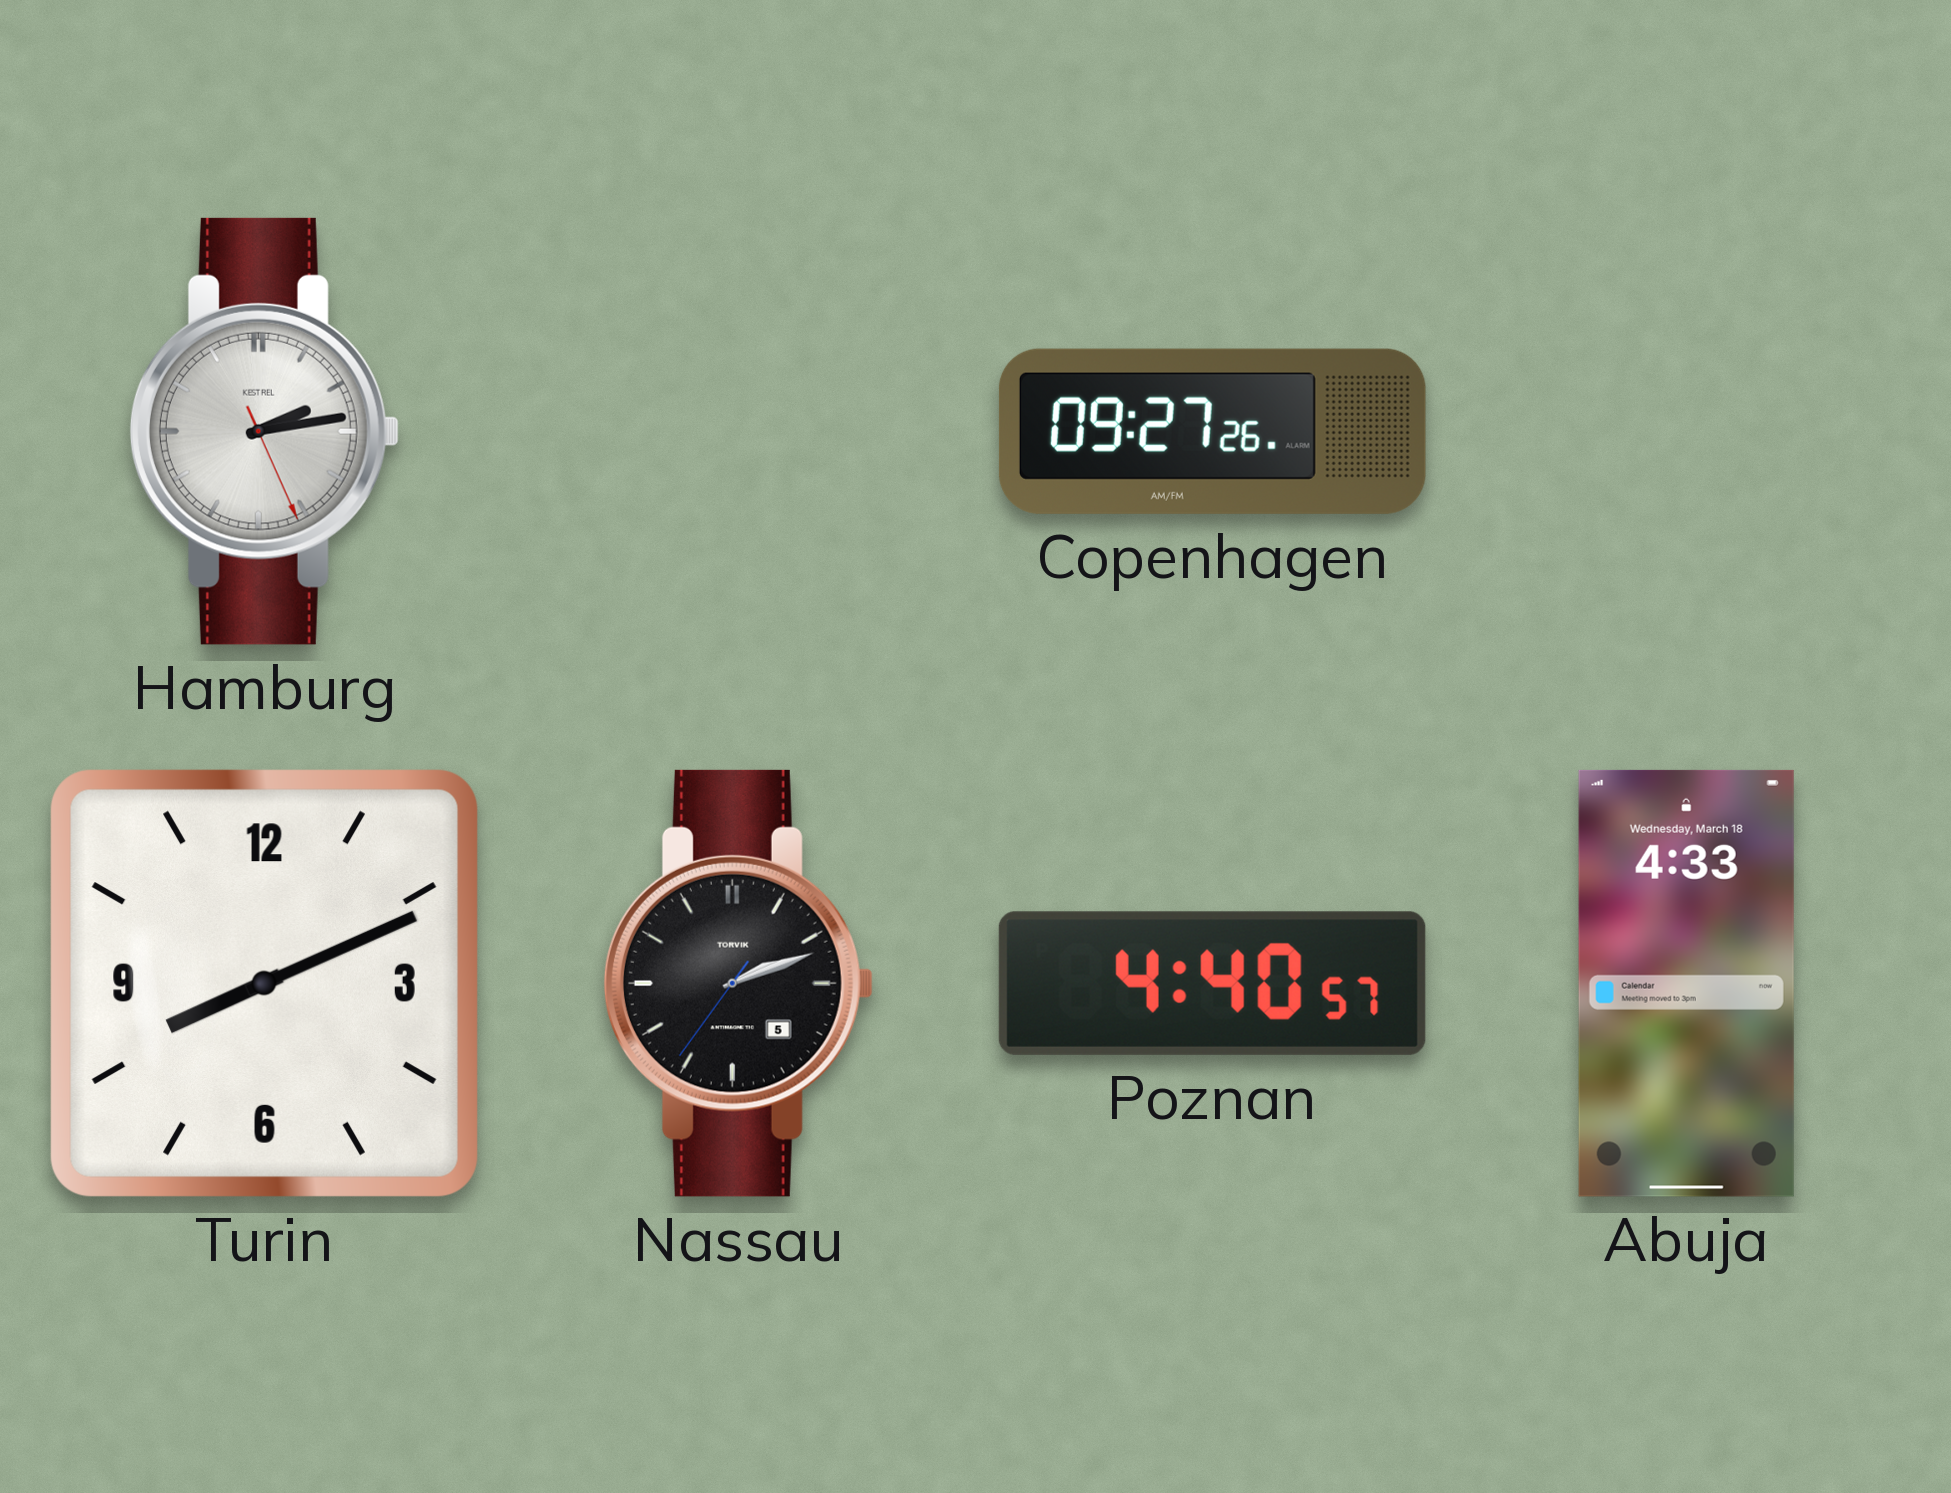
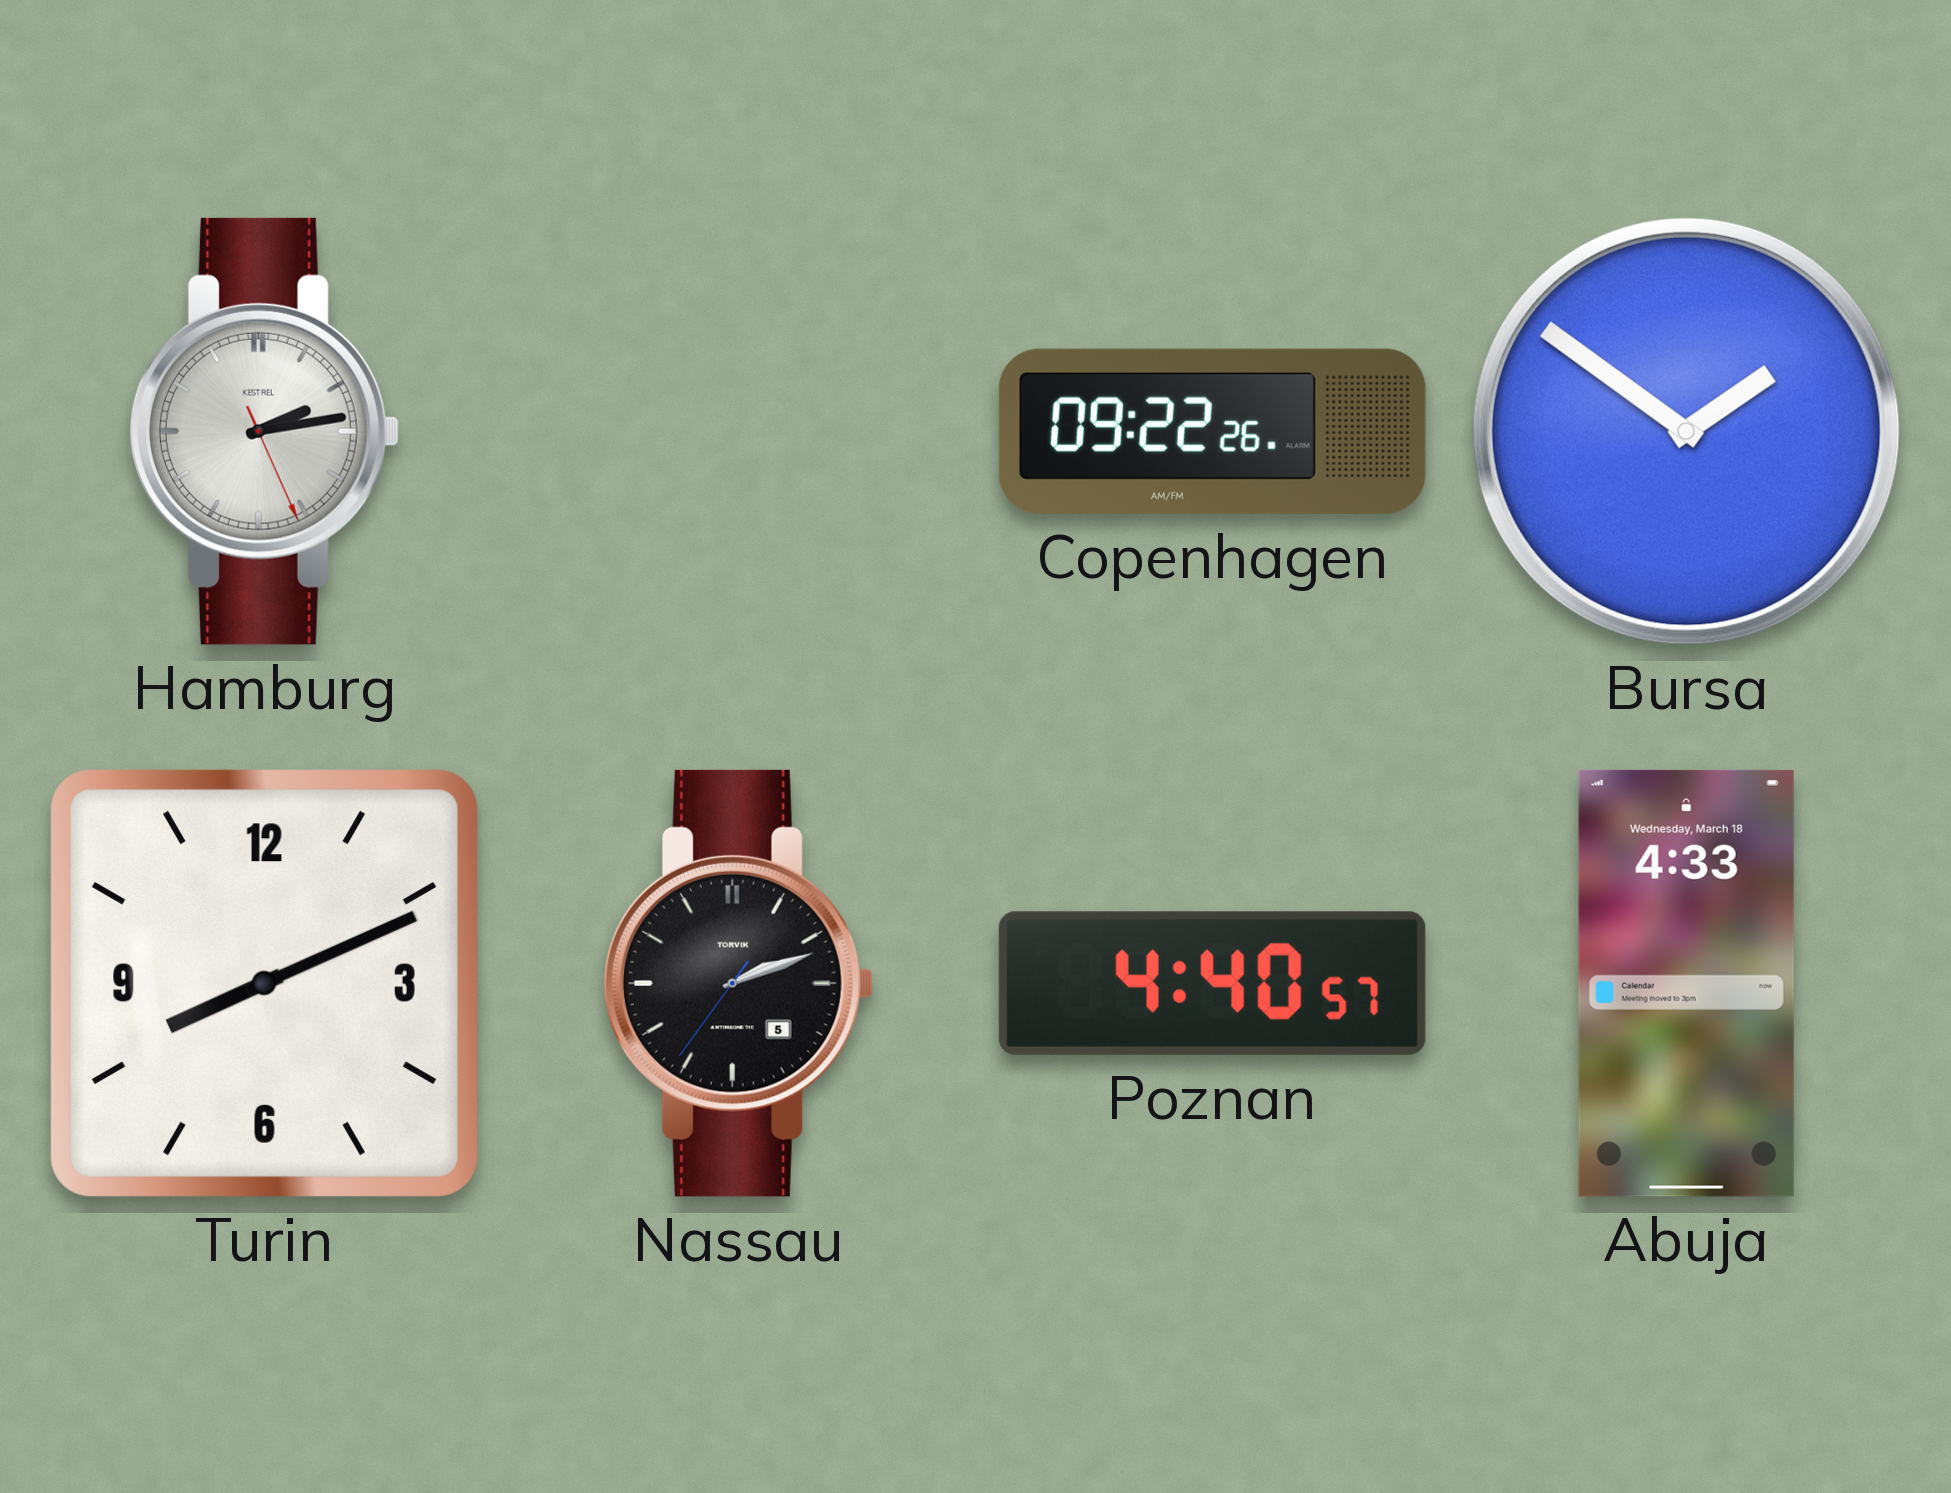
Copenhagen: 09:27 -> 09:22
Bursa: none -> 1:51
